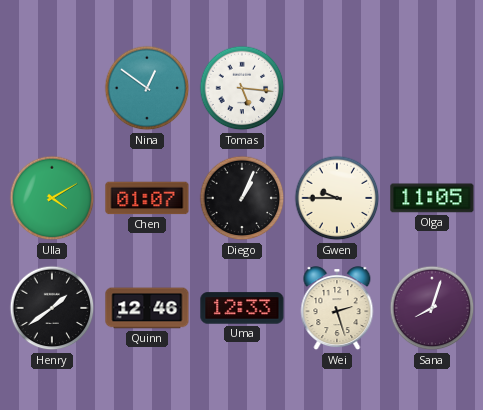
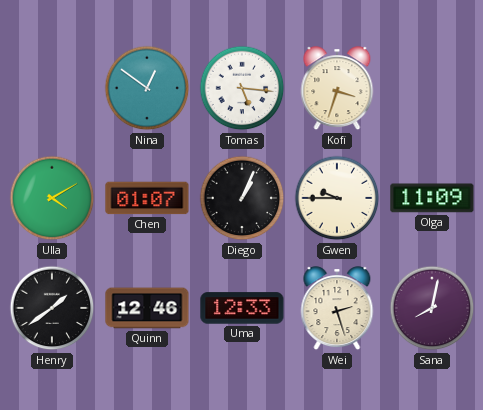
Kofi: none -> 3:33
Olga: 11:05 -> 11:09
Sana: 8:03 -> 8:02
